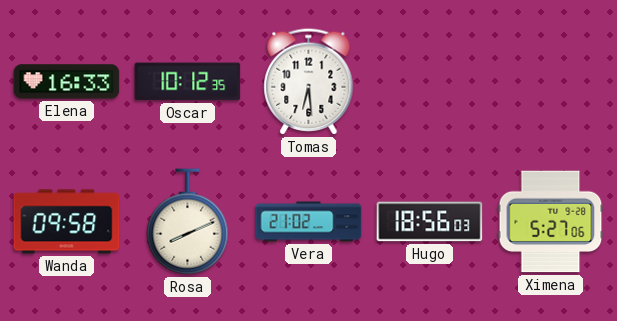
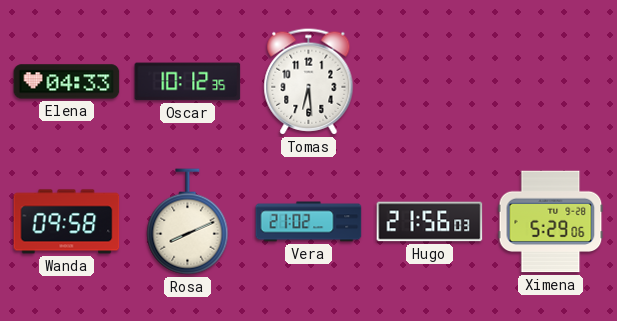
Elena: 16:33 -> 04:33
Hugo: 18:56 -> 21:56
Ximena: 5:27 -> 5:29
